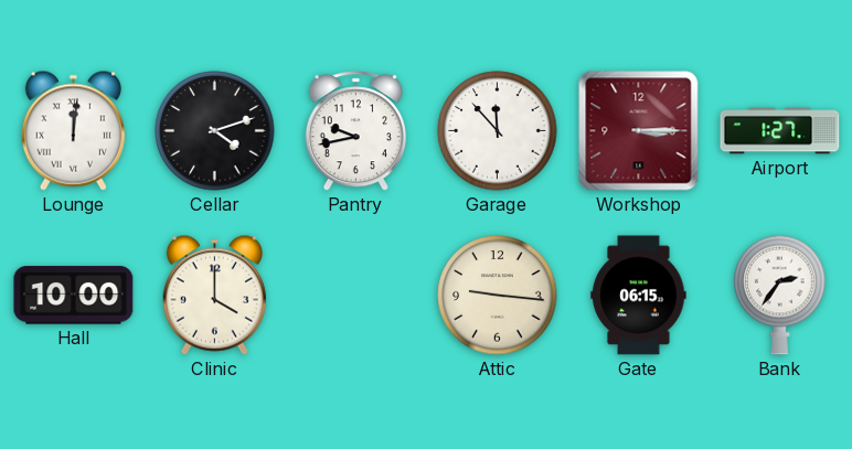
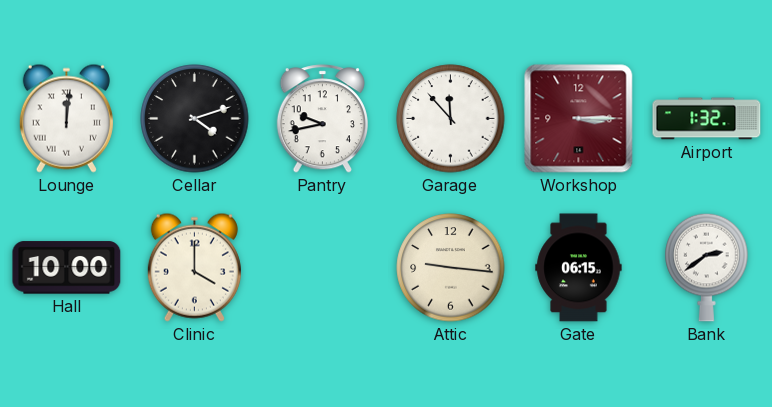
Airport: 1:27 -> 1:32
Bank: 2:36 -> 2:39
